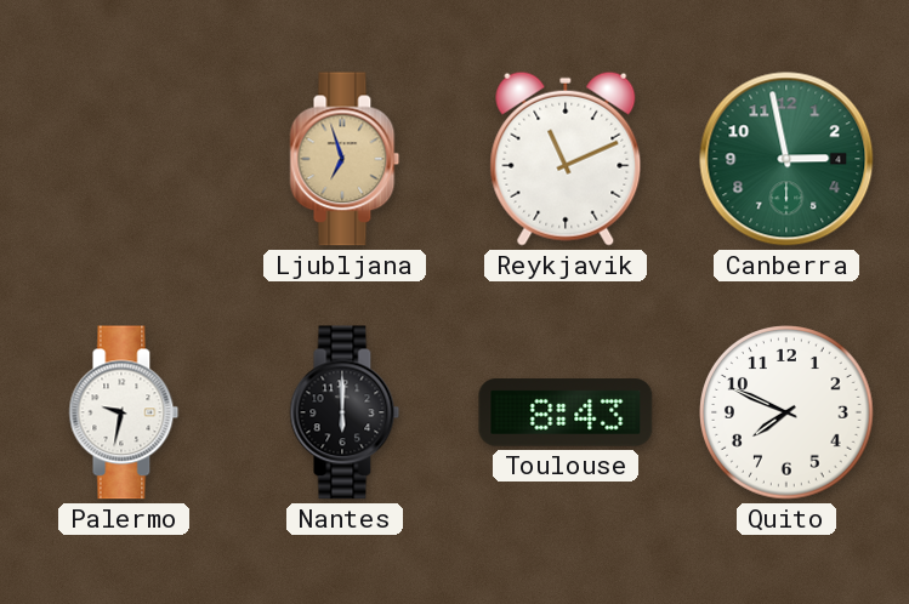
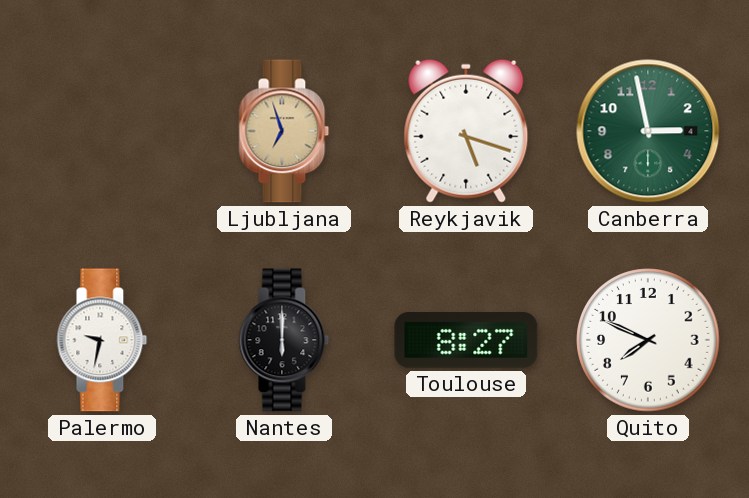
Reykjavik: 11:11 -> 5:18
Toulouse: 8:43 -> 8:27
